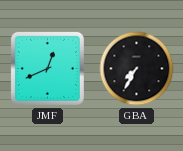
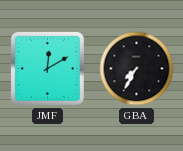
JMF: 12:41 -> 12:10
